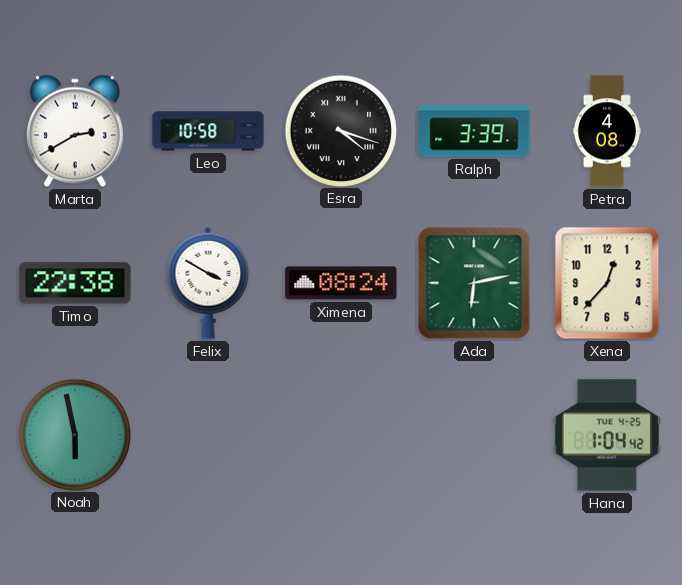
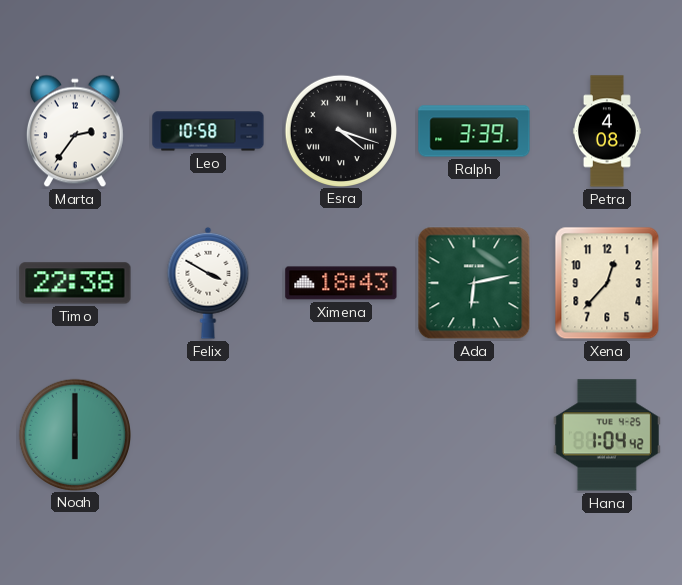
Marta: 2:40 -> 2:36
Ximena: 08:24 -> 18:43
Noah: 5:58 -> 6:00
